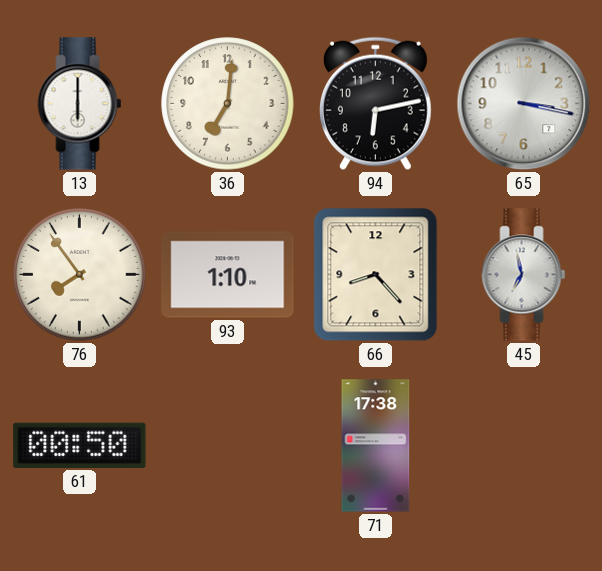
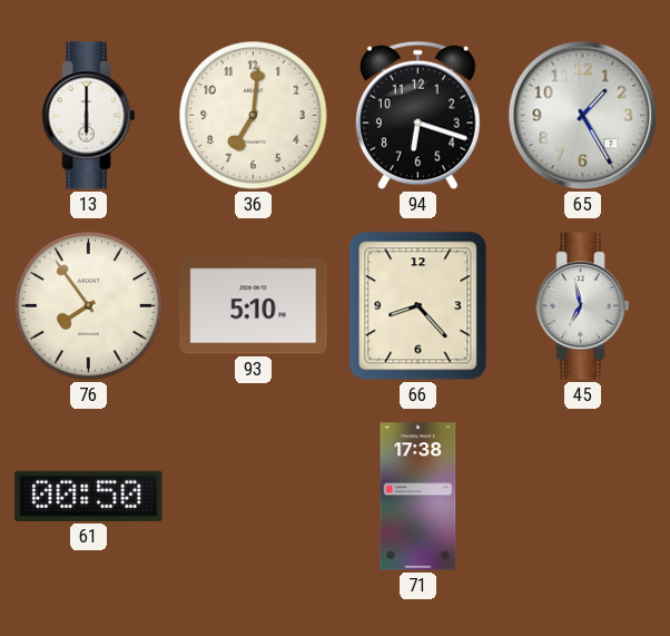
94: 6:13 -> 6:18
65: 3:17 -> 1:25
93: 1:10 -> 5:10
